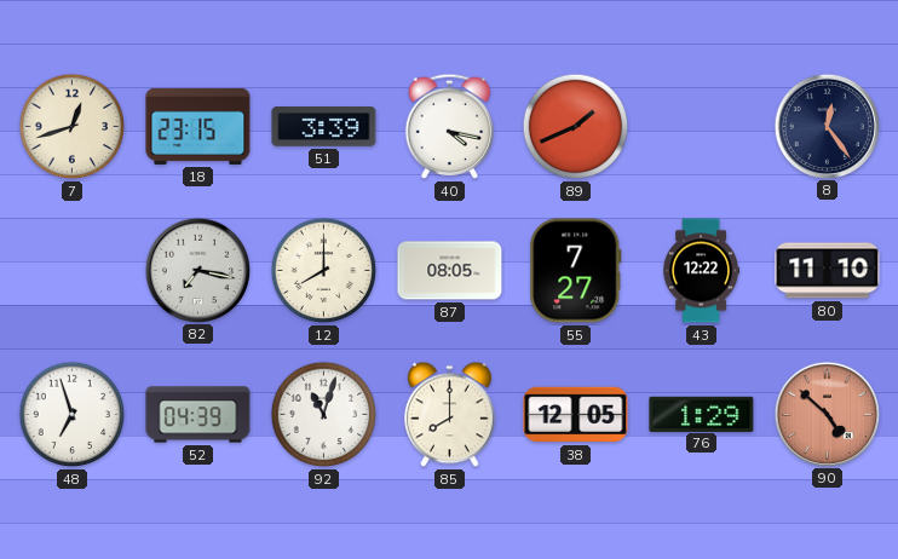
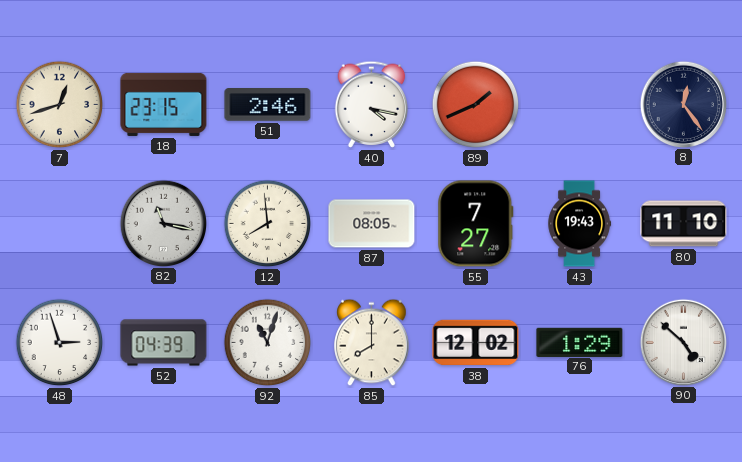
51: 3:39 -> 2:46
82: 7:17 -> 11:17
12: 8:00 -> 7:59
43: 12:22 -> 19:43
48: 6:57 -> 2:57
38: 12:05 -> 12:02
90 dial: salmon -> white
